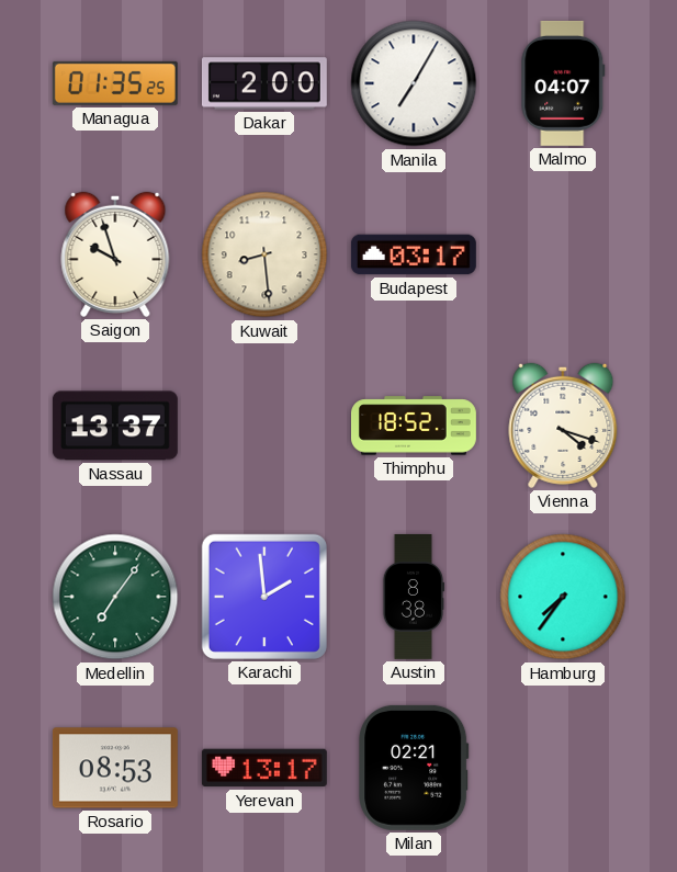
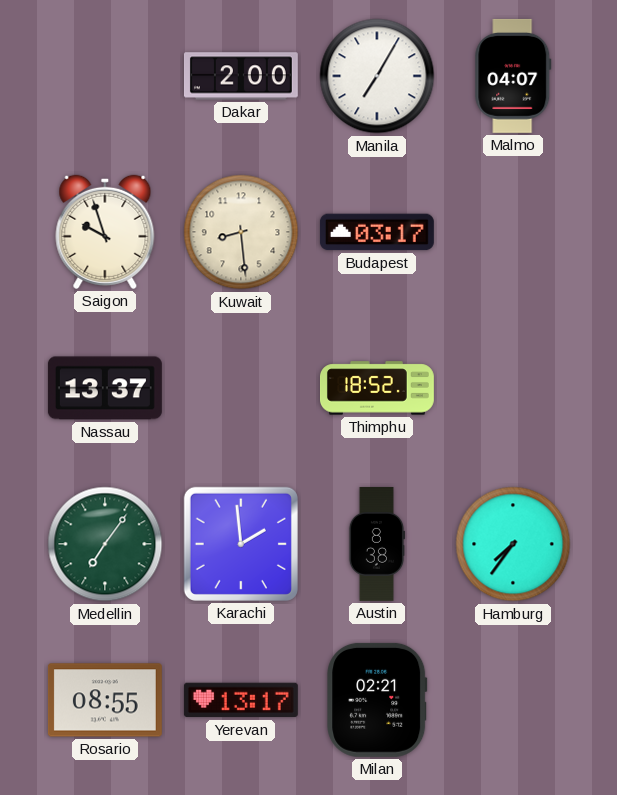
Managua: 01:35 -> none
Vienna: 4:18 -> none
Rosario: 08:53 -> 08:55
